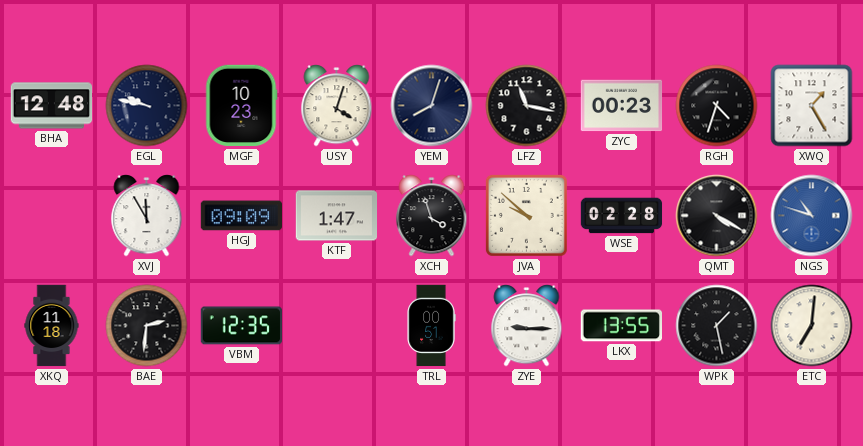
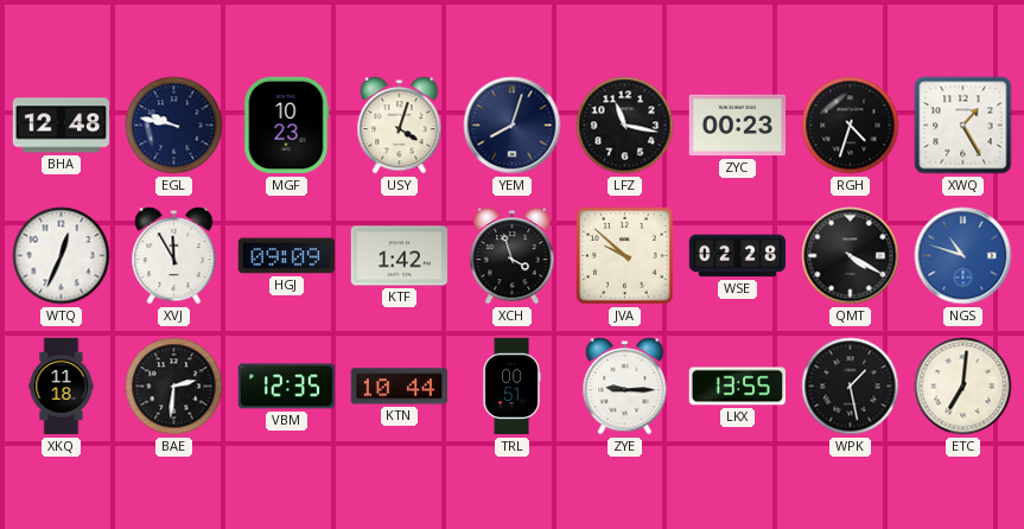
WTQ: none -> 12:34
KTF: 1:47 -> 1:42
KTN: none -> 10:44
